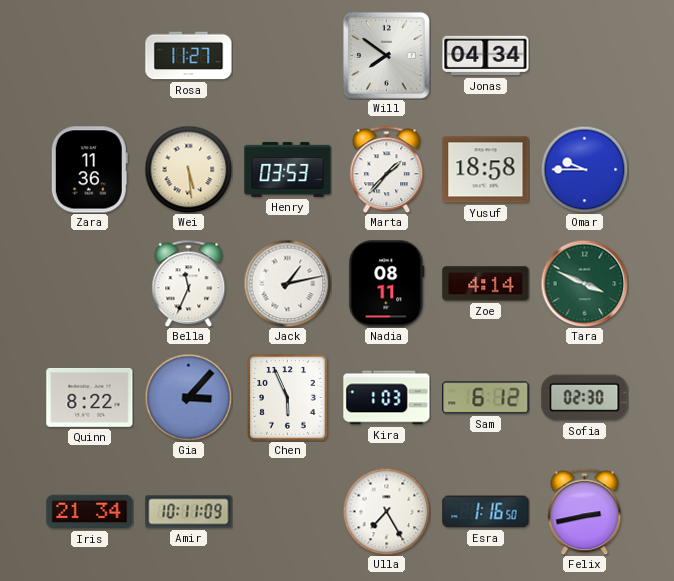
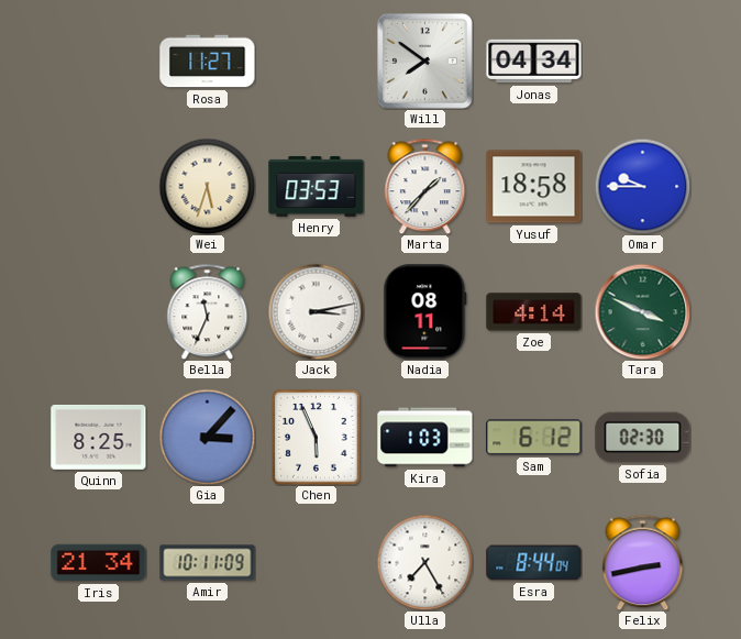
Zara: 11:36 -> none
Wei: 5:29 -> 5:33
Jack: 1:13 -> 3:13
Quinn: 8:22 -> 8:25
Esra: 1:16 -> 8:44
